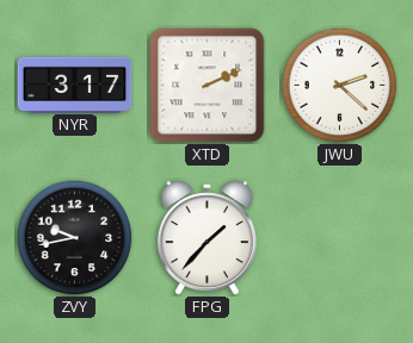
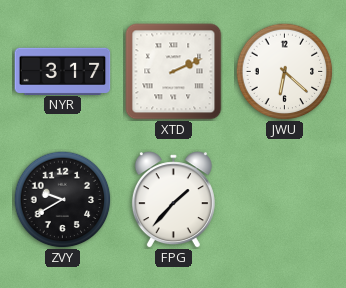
JWU: 2:22 -> 6:22
ZVY: 9:43 -> 9:40
